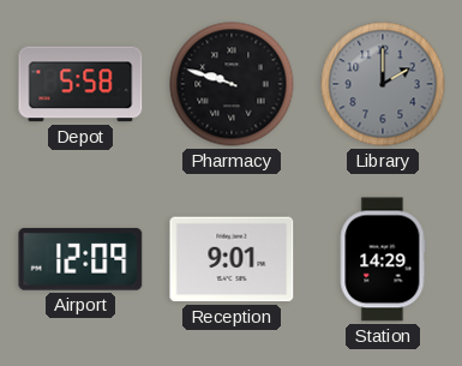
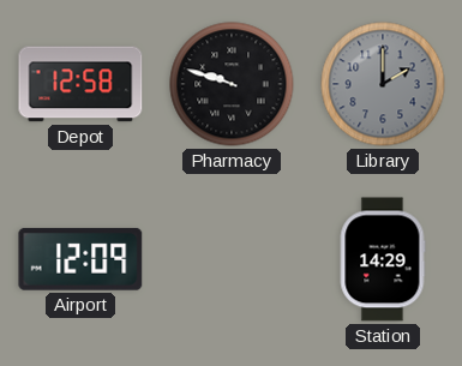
Depot: 5:58 -> 12:58
Reception: 9:01 -> none
